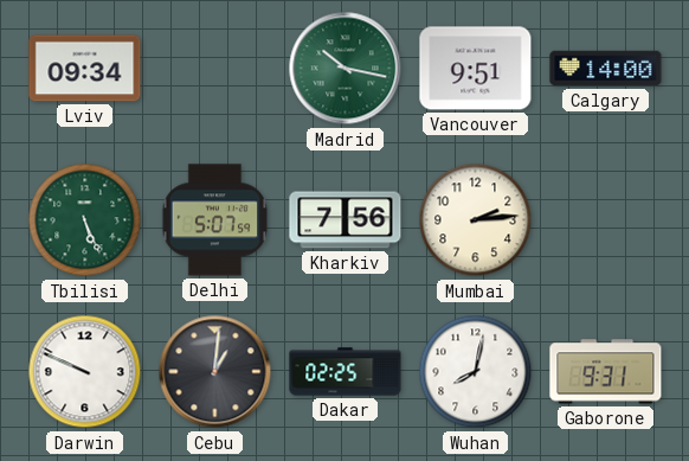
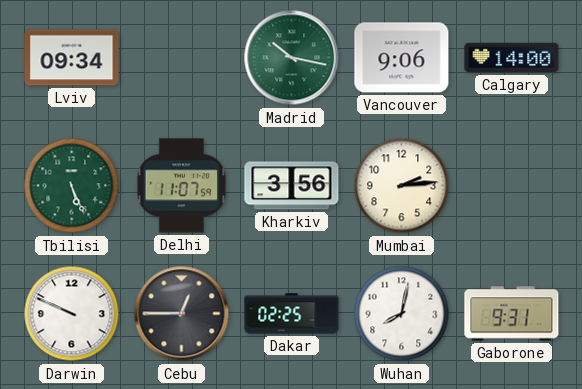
Vancouver: 9:51 -> 9:06
Delhi: 5:07 -> 11:07
Kharkiv: 7:56 -> 3:56
Cebu: 1:01 -> 12:45
